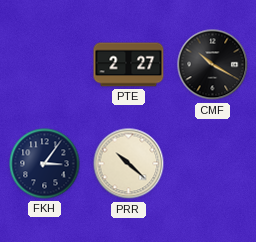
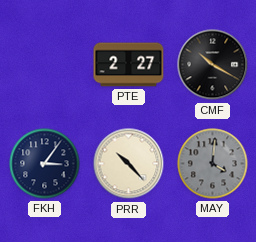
PRR: 10:22 -> 10:23
MAY: none -> 4:01
